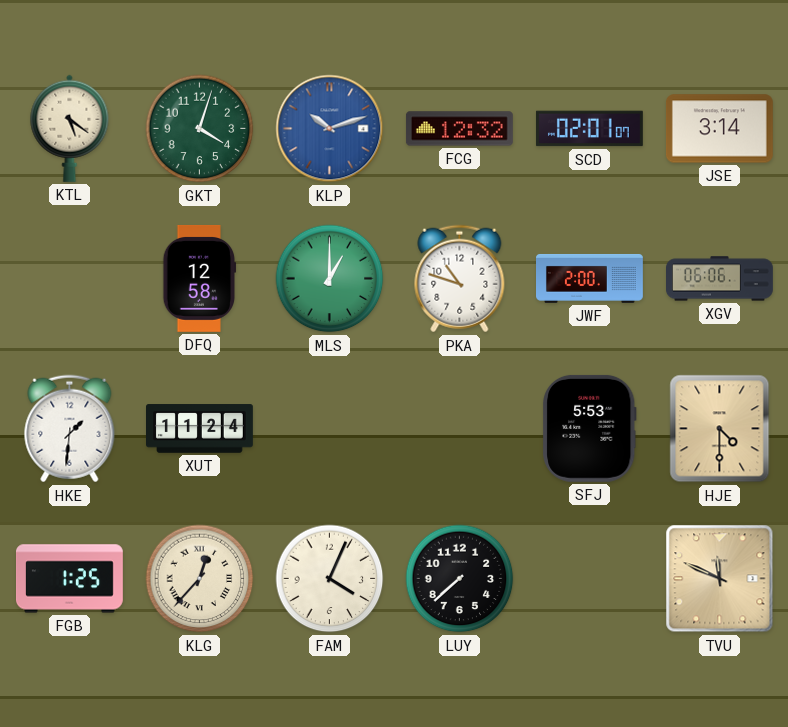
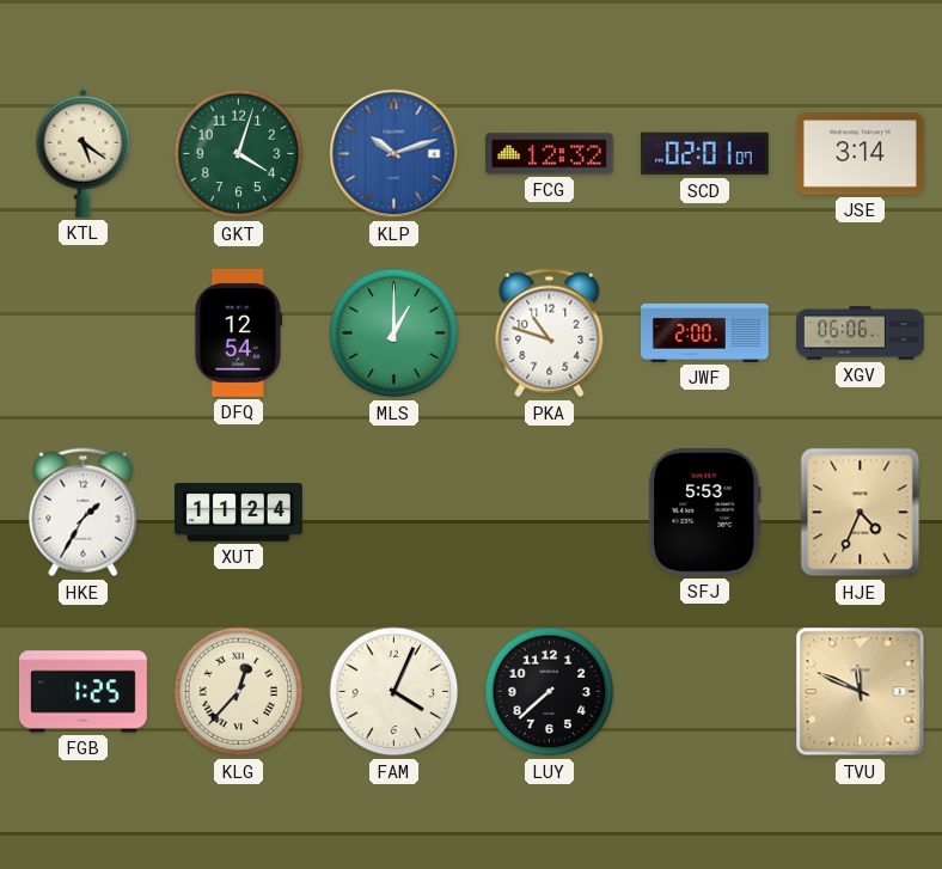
DFQ: 12:58 -> 12:54
HKE: 1:31 -> 1:35
HJE: 4:30 -> 4:34
